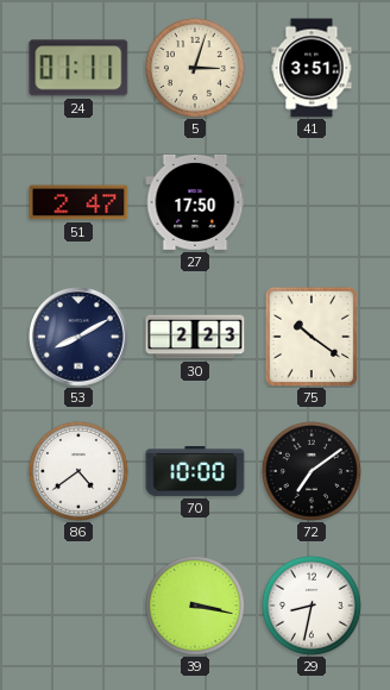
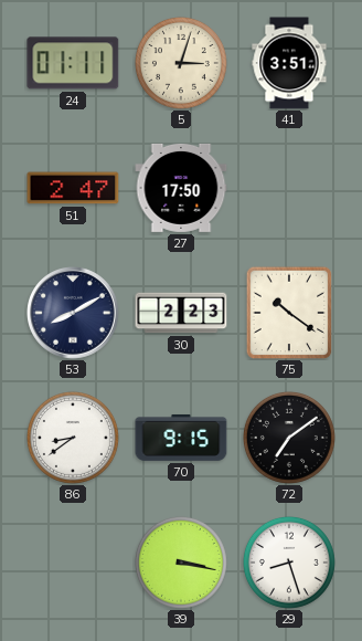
86: 4:39 -> 8:39
70: 10:00 -> 9:15
29: 8:32 -> 8:27
